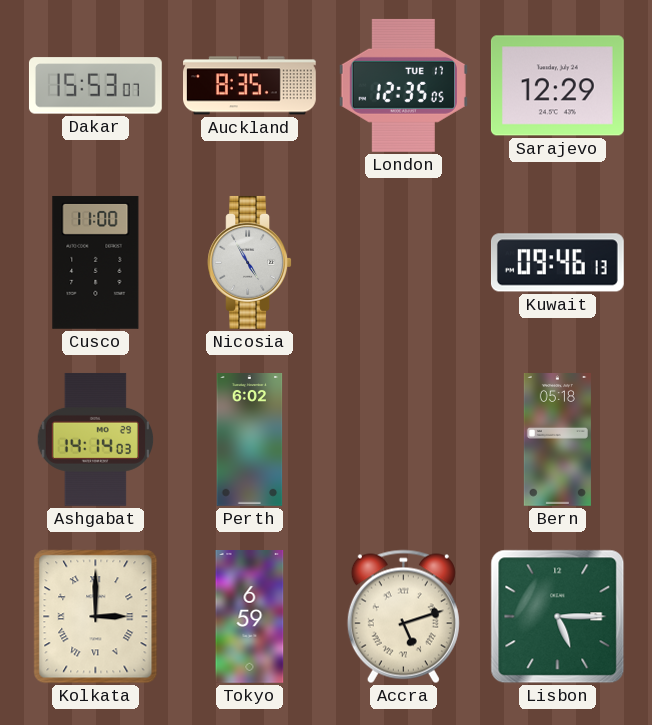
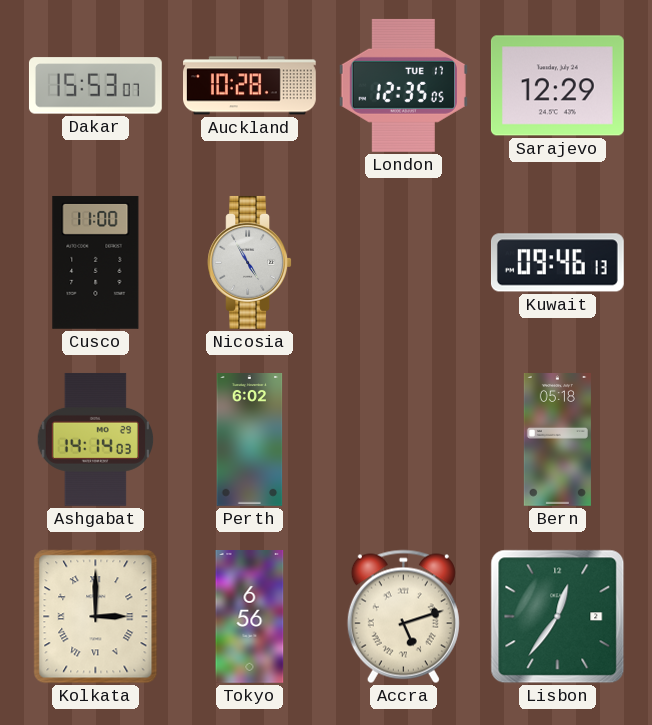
Auckland: 8:35 -> 10:28
Tokyo: 6:59 -> 6:56
Lisbon: 5:15 -> 12:36
